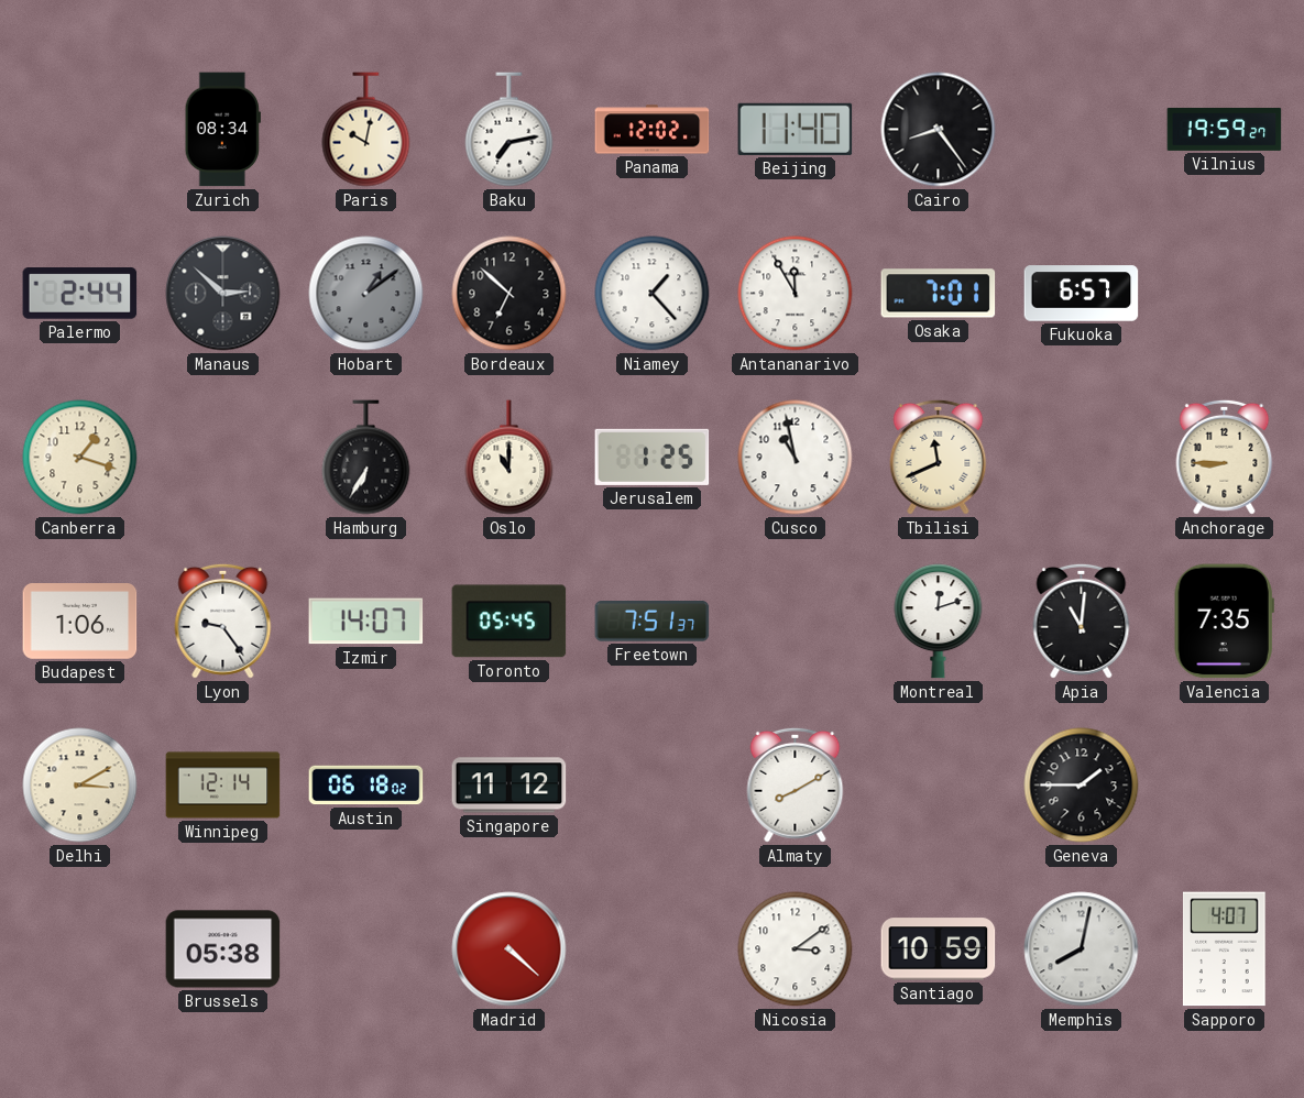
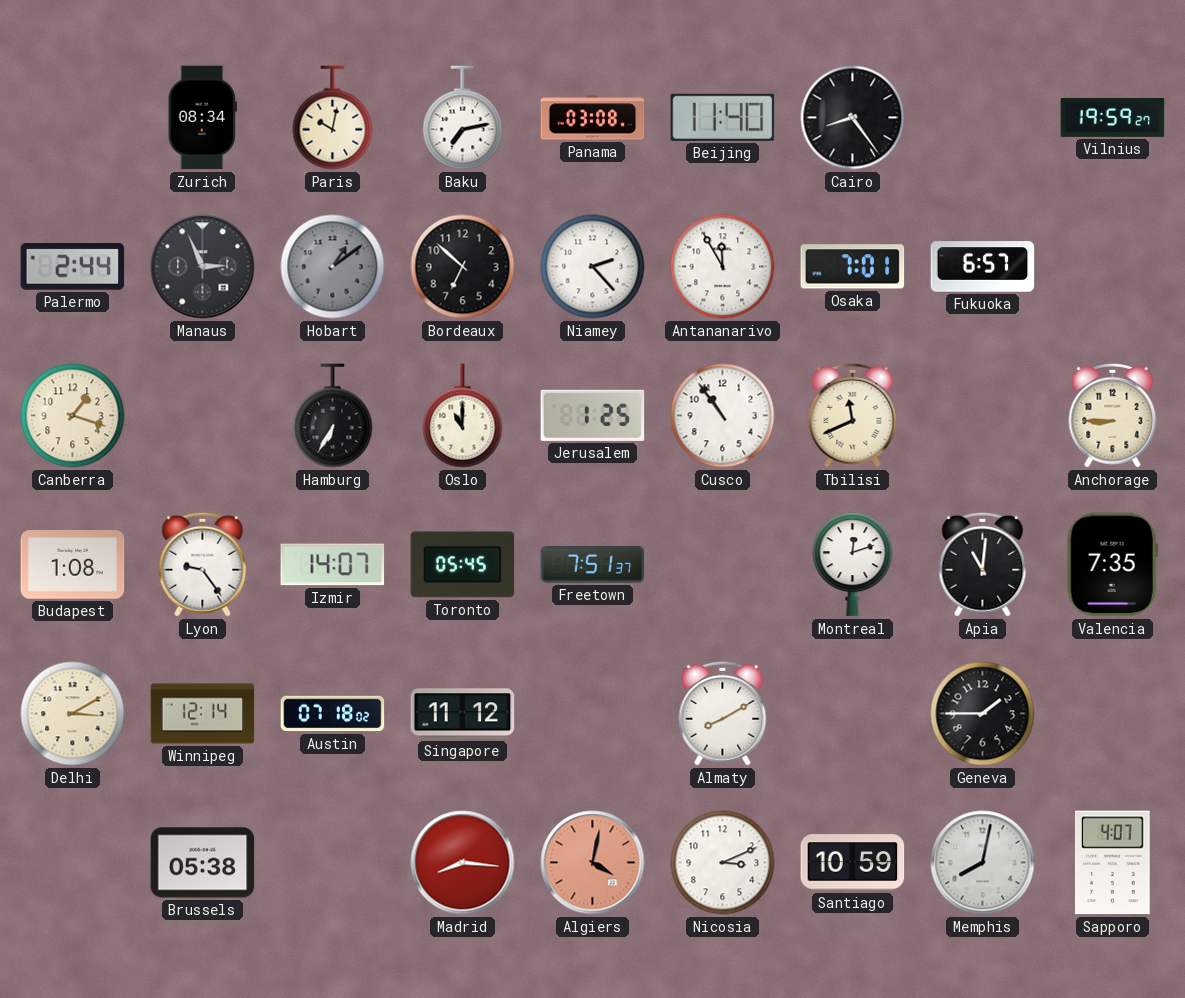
Panama: 12:02 -> 03:08
Manaus: 2:52 -> 2:56
Niamey: 1:23 -> 2:23
Cusco: 10:58 -> 10:54
Budapest: 1:06 -> 1:08
Austin: 06:18 -> 07:18
Madrid: 4:22 -> 8:16
Algiers: none -> 4:02
Nicosia: 3:09 -> 3:11
